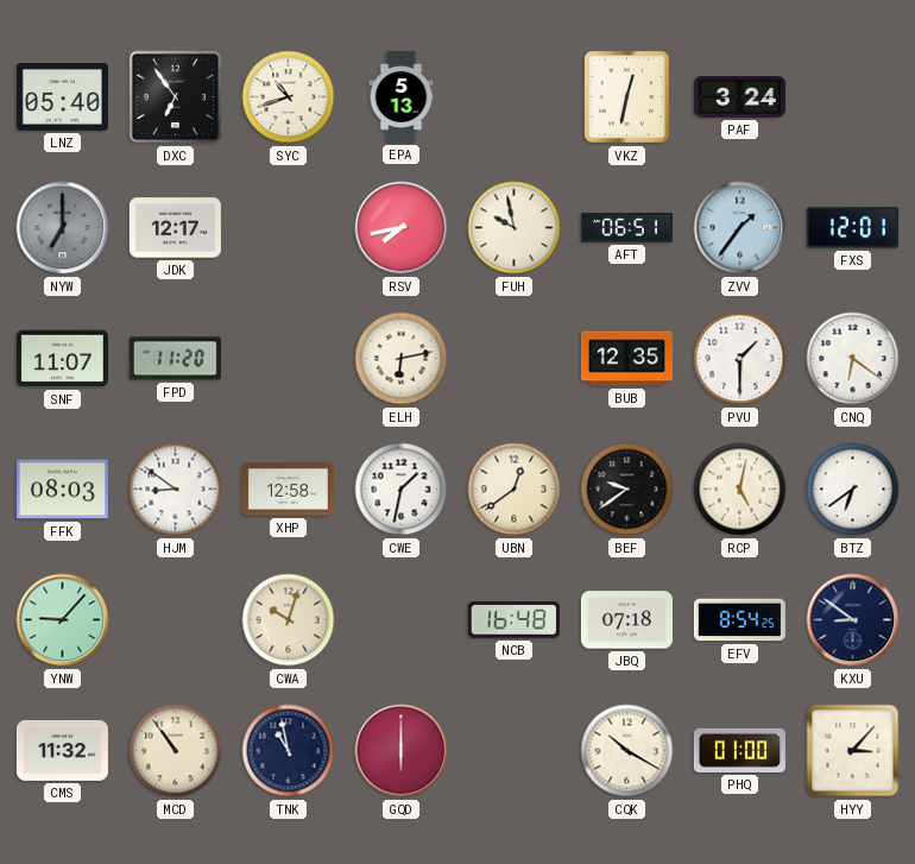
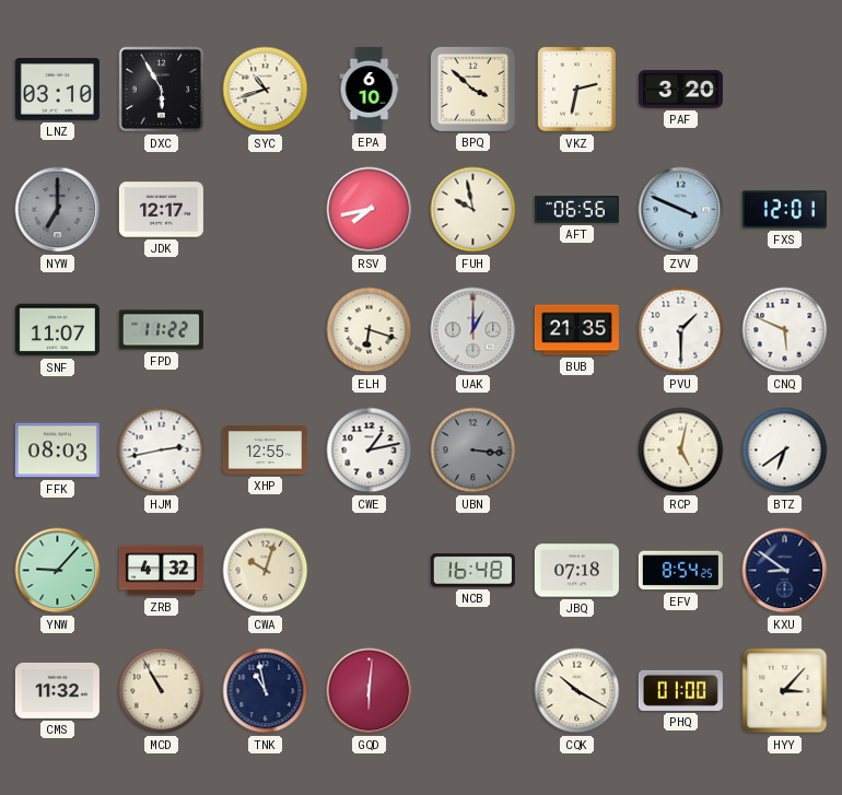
LNZ: 05:40 -> 03:10
DXC: 6:54 -> 5:55
EPA: 5:13 -> 6:10
BPQ: none -> 3:52
VKZ: 12:32 -> 2:32
PAF: 3:24 -> 3:20
AFT: 06:51 -> 06:56
ZVV: 1:36 -> 3:49
FPD: 11:20 -> 11:22
ELH: 6:13 -> 6:18
UAK: none -> 1:00
BUB: 12:35 -> 21:35
CNQ: 6:21 -> 5:49
HJM: 8:51 -> 2:43
XHP: 12:58 -> 12:55
CWE: 1:32 -> 1:13
UBN: 12:39 -> 3:16
UBN dial: cream -> grey
BEF: 9:39 -> none
ZRB: none -> 4:32
MCD: 10:54 -> 10:55
GQD: 6:00 -> 6:01
